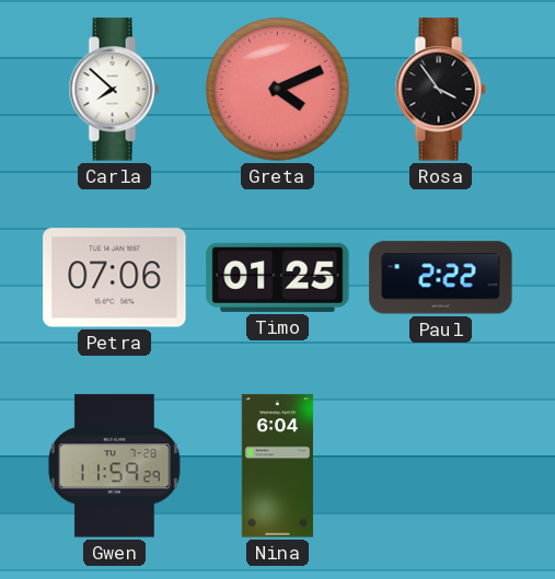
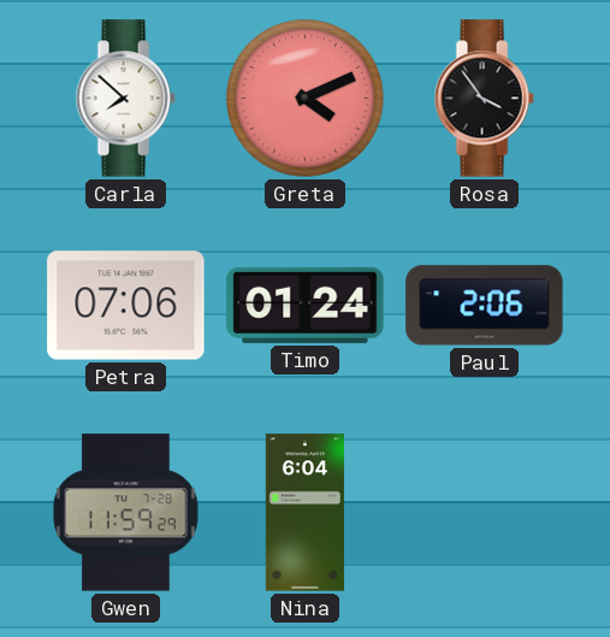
Timo: 01:25 -> 01:24
Paul: 2:22 -> 2:06
